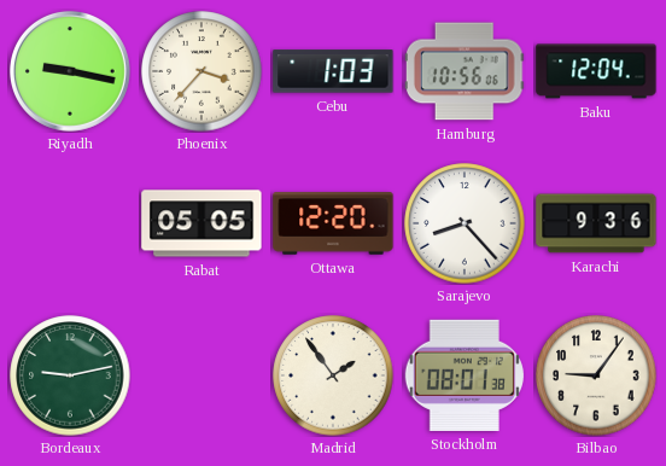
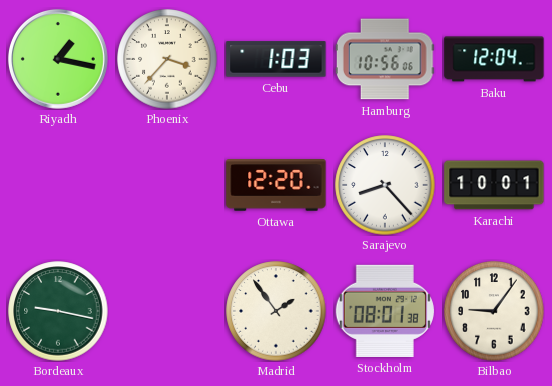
Riyadh: 9:17 -> 1:17
Rabat: 05:05 -> none
Karachi: 9:36 -> 10:01
Bordeaux: 9:13 -> 9:17
